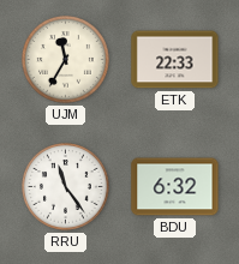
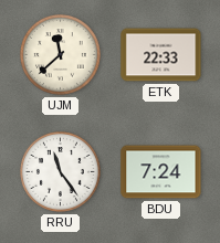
UJM: 11:35 -> 11:38
BDU: 6:32 -> 7:24
